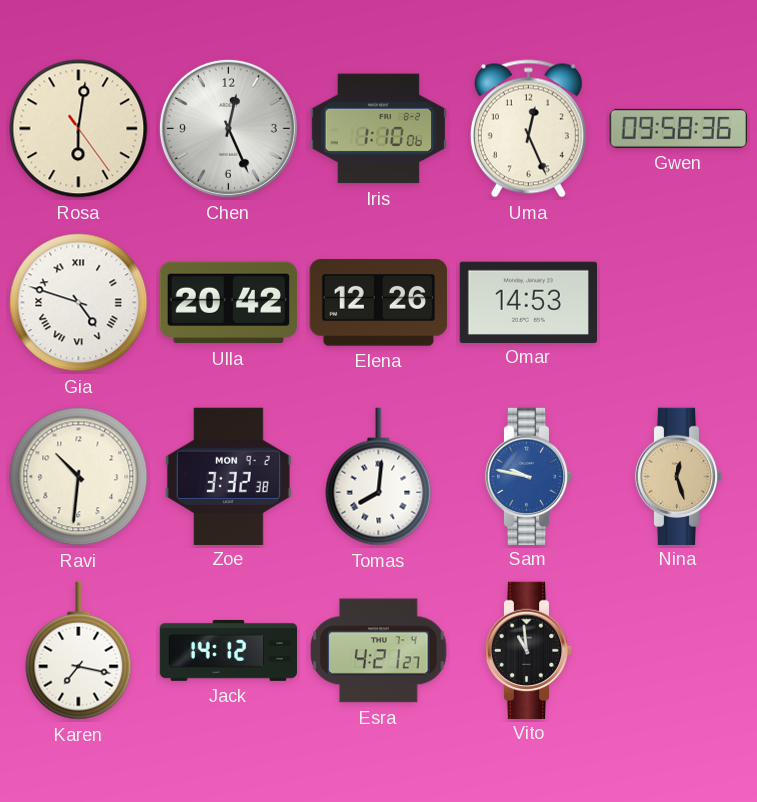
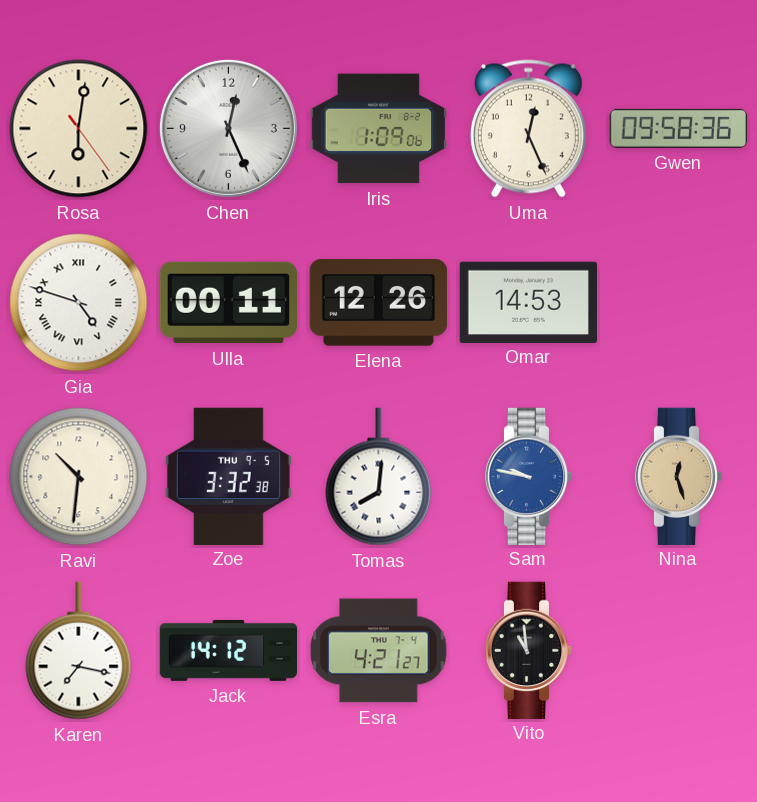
Iris: 1:10 -> 1:09
Ulla: 20:42 -> 00:11
Zoe date: MON 9-2 -> THU 9-5
